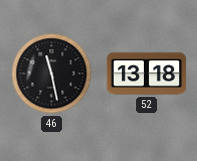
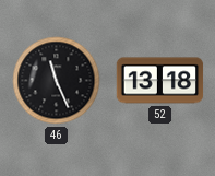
46: 11:28 -> 11:26
